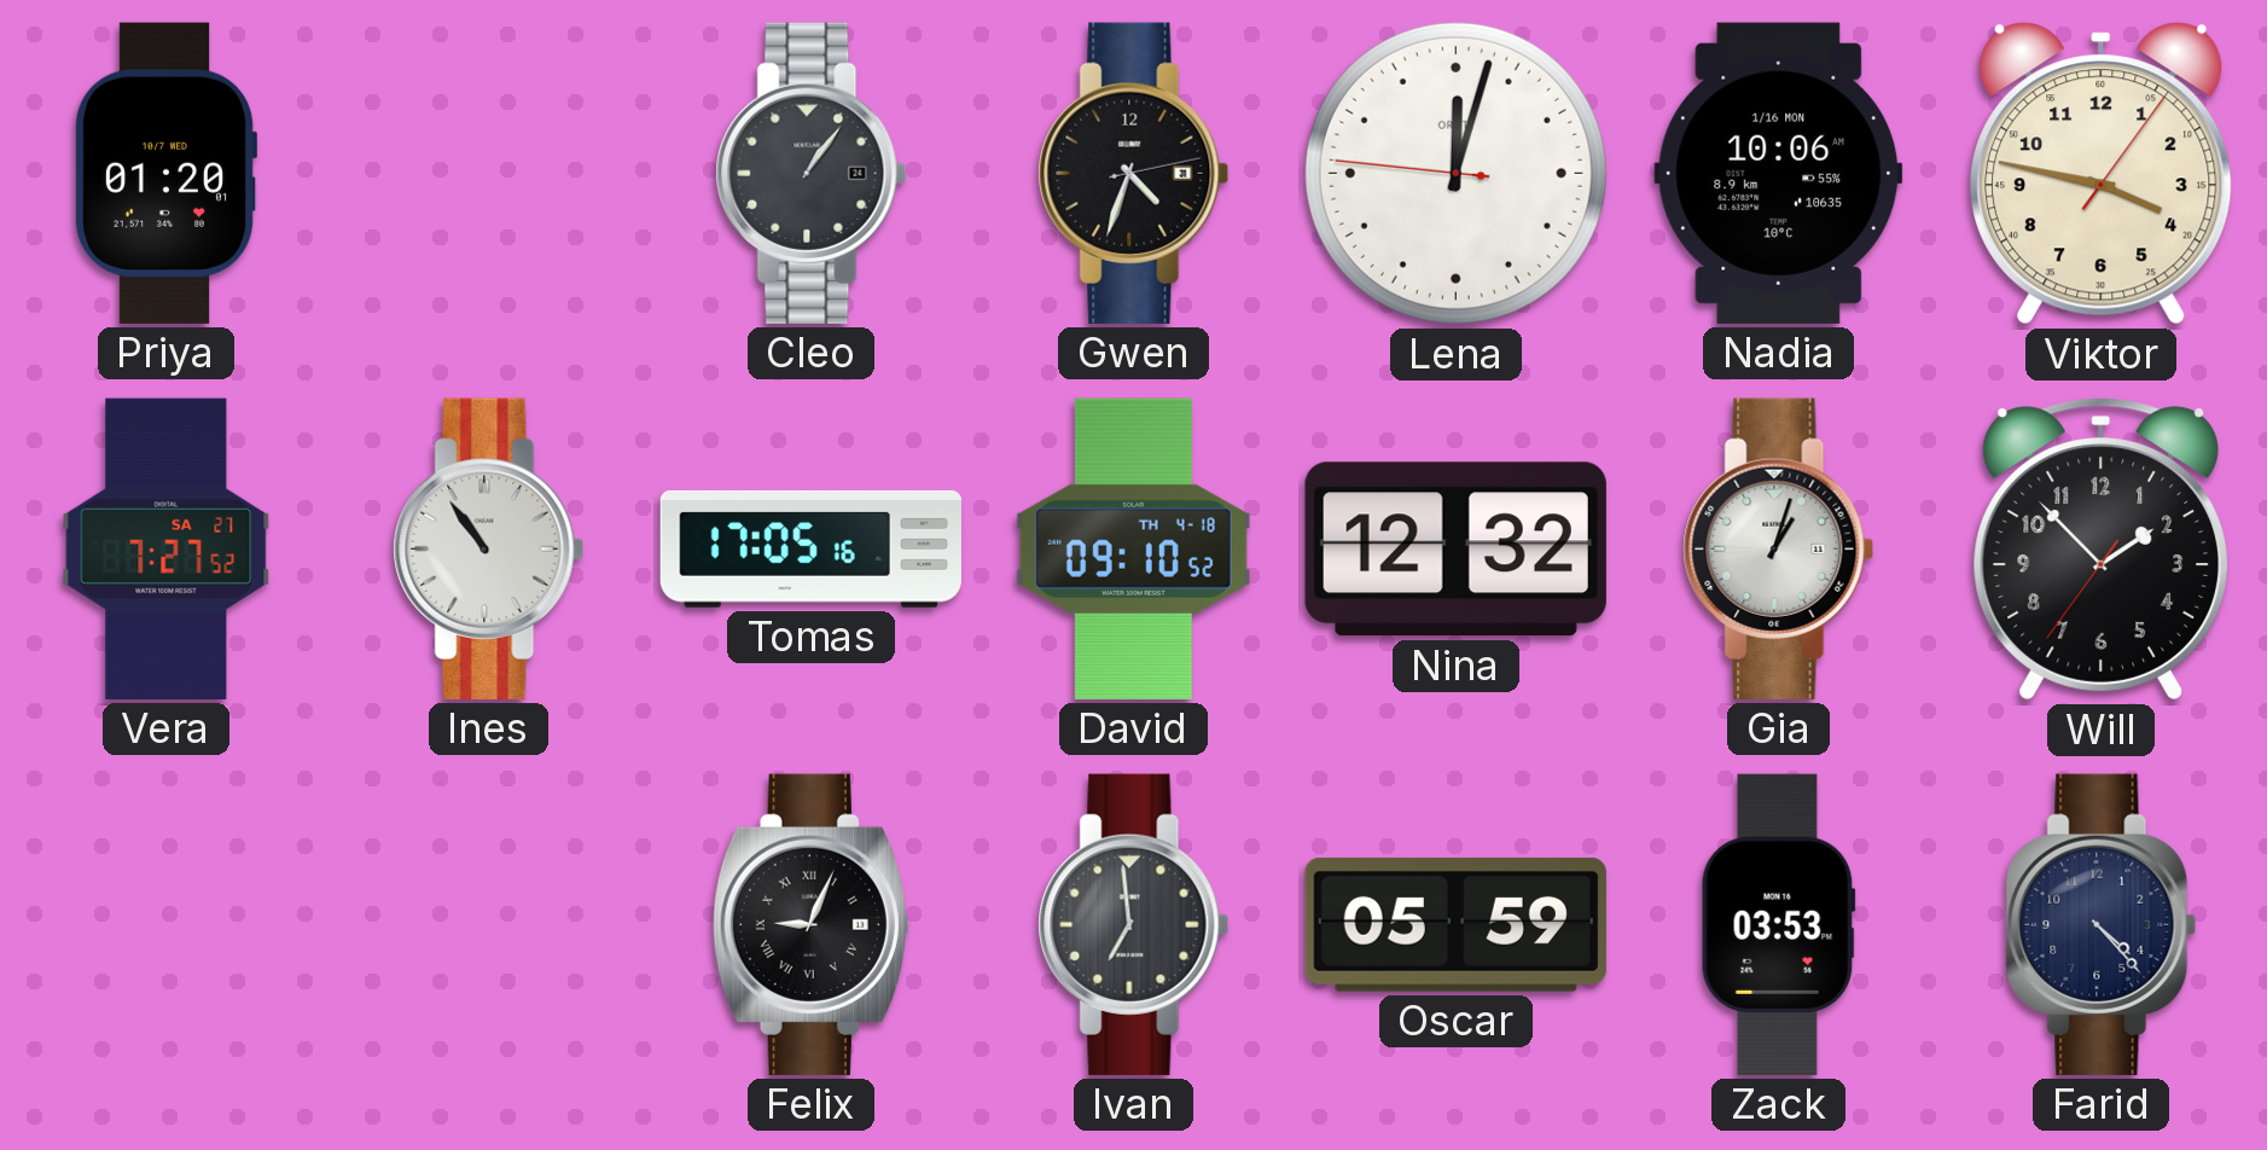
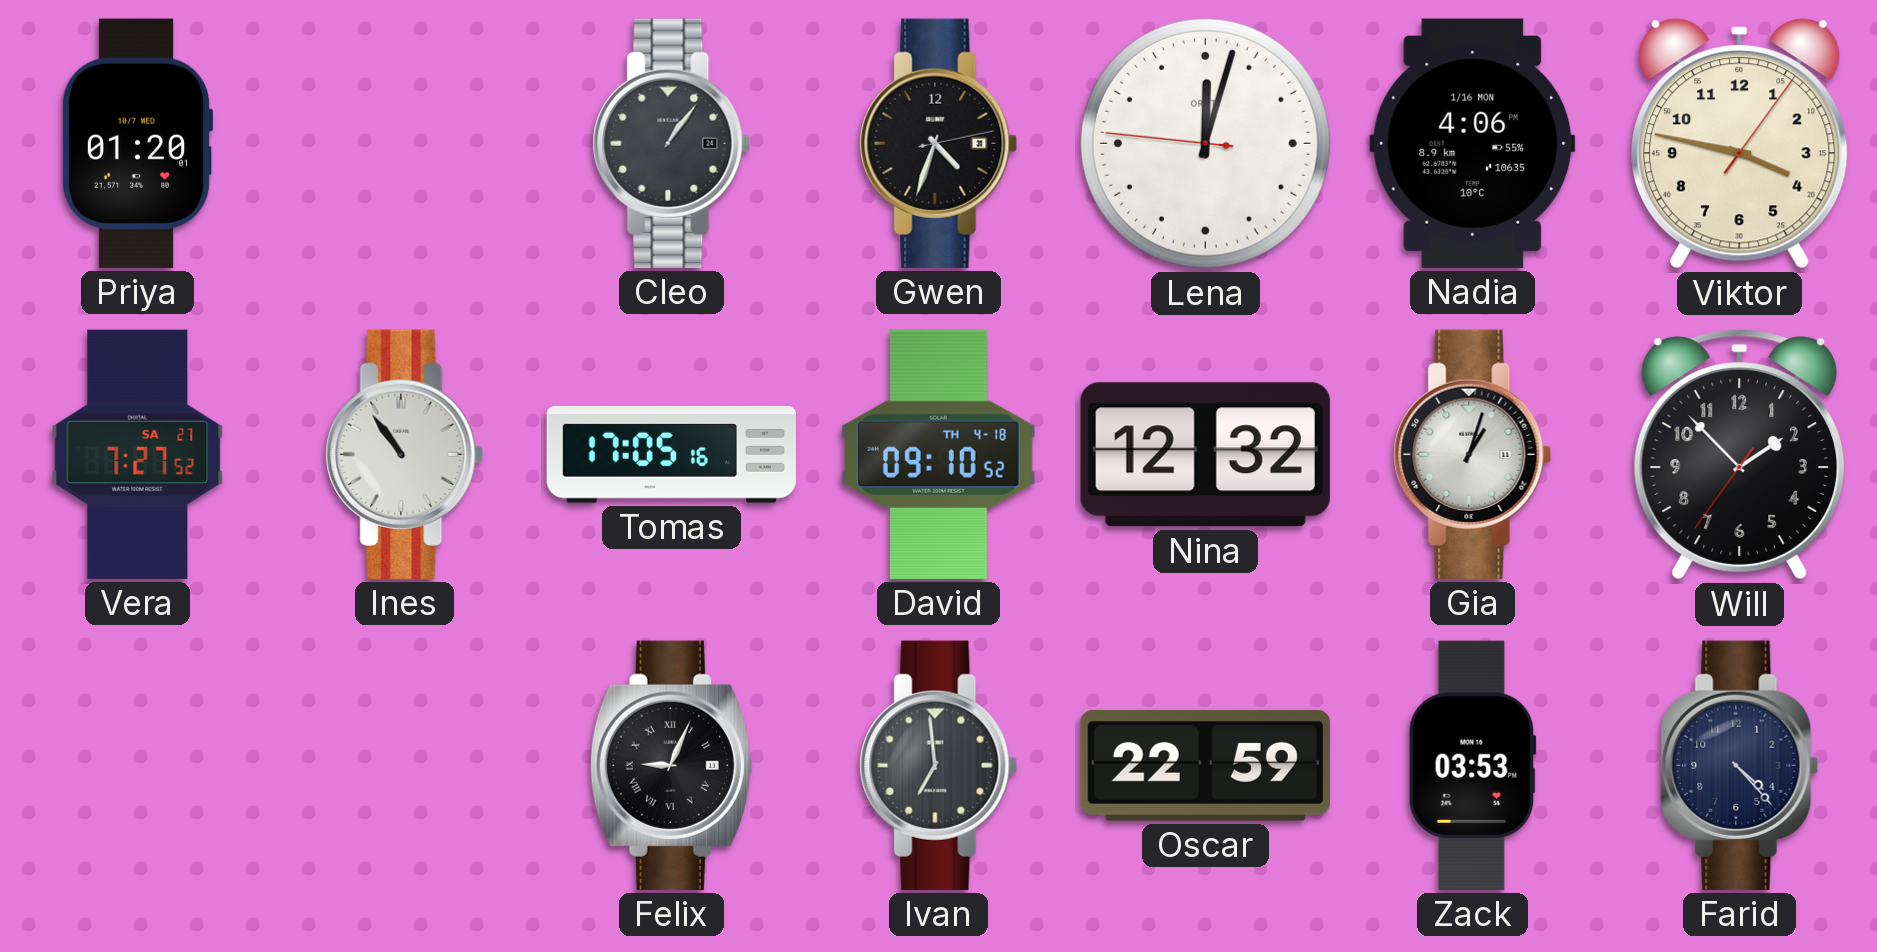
Nadia: 10:06 -> 4:06
Oscar: 05:59 -> 22:59
